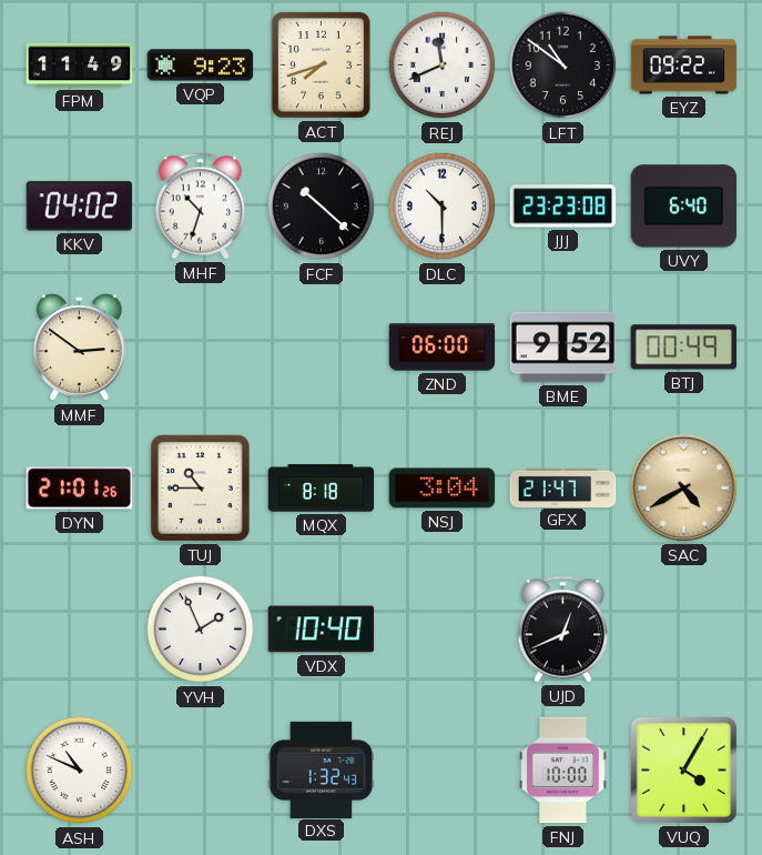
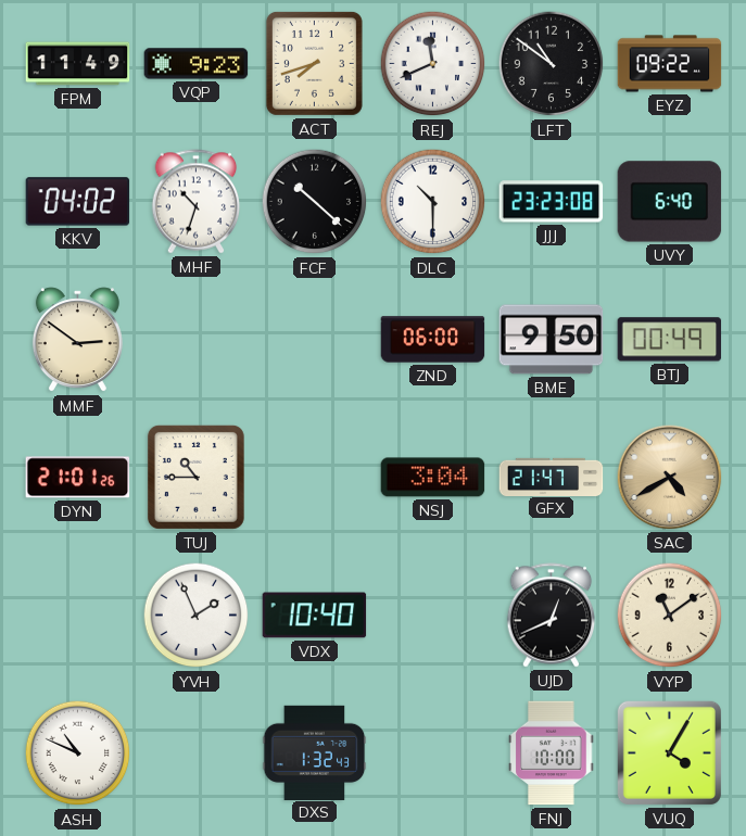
BME: 9:52 -> 9:50
MQX: 8:18 -> none
VYP: none -> 11:09
